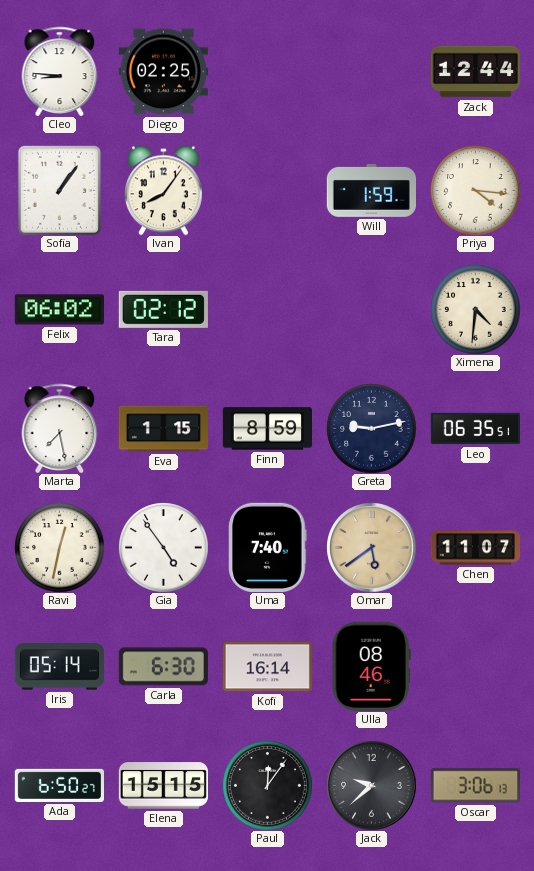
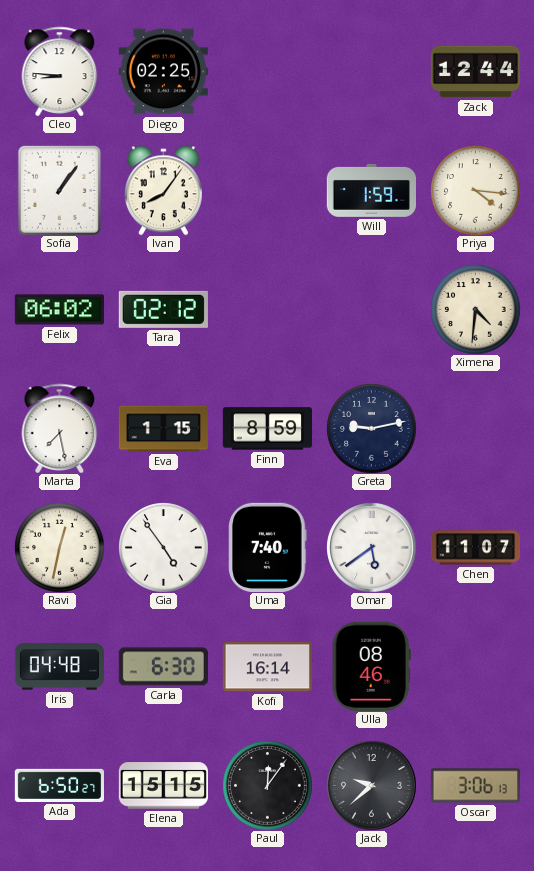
Leo: 06:35 -> none
Omar dial: champagne -> white
Iris: 05:14 -> 04:48
